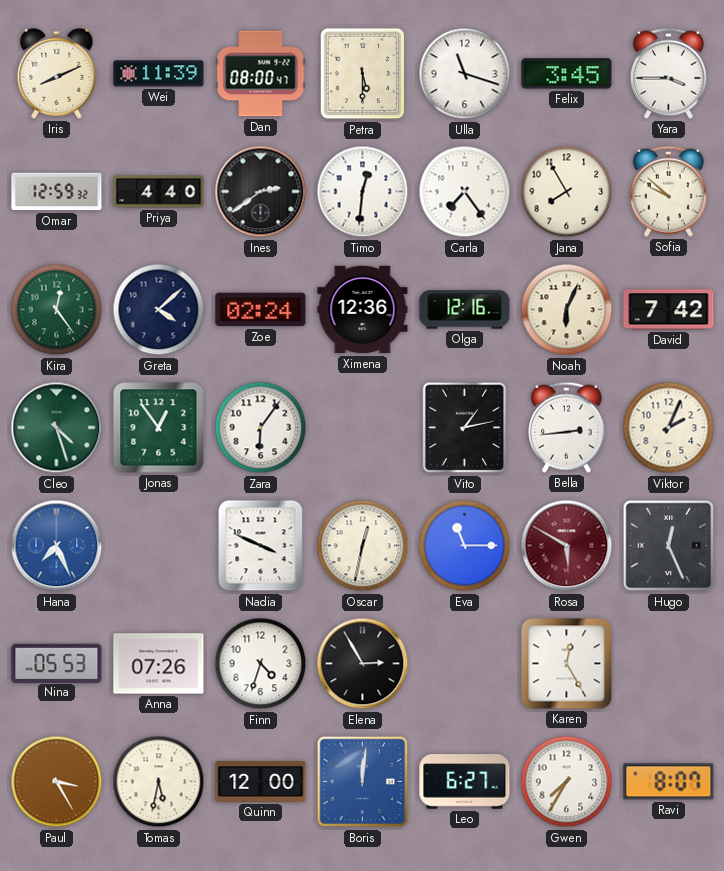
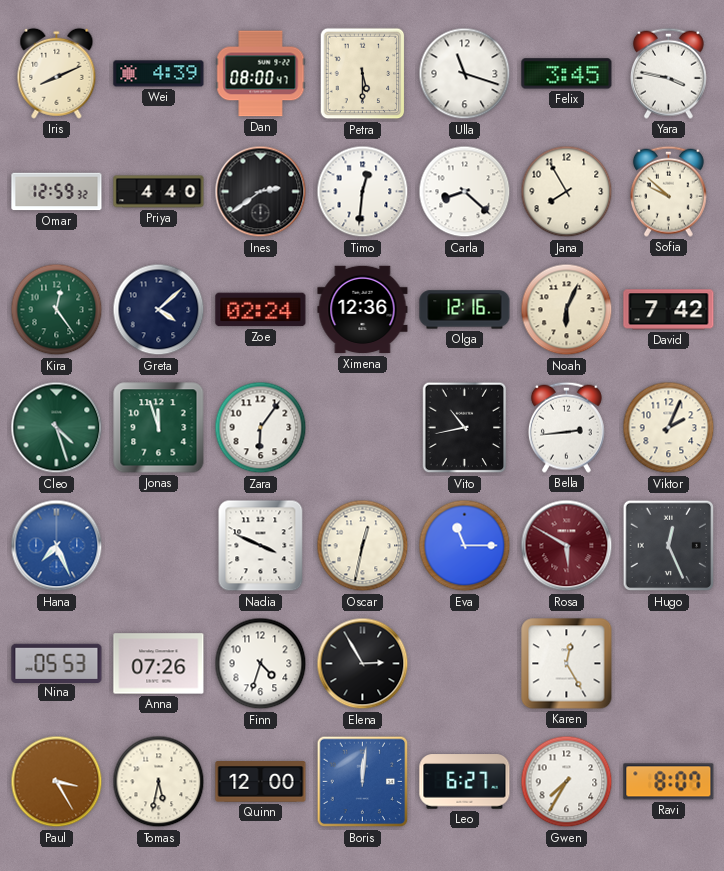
Wei: 11:39 -> 4:39
Yara: 3:45 -> 3:47
Carla: 7:24 -> 8:22
Jonas: 12:54 -> 11:57
Vito: 1:13 -> 10:43
